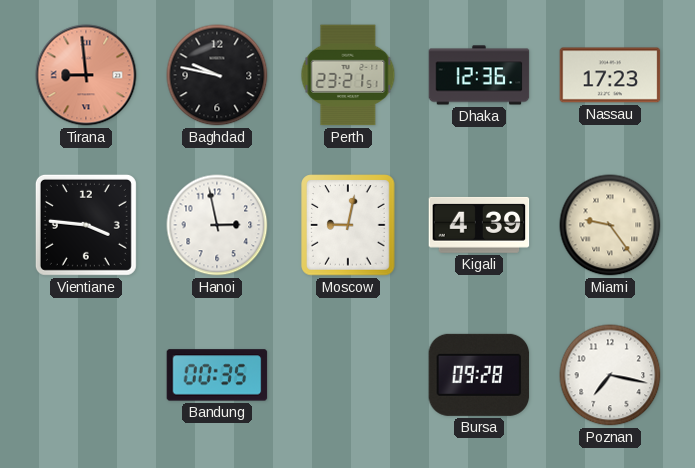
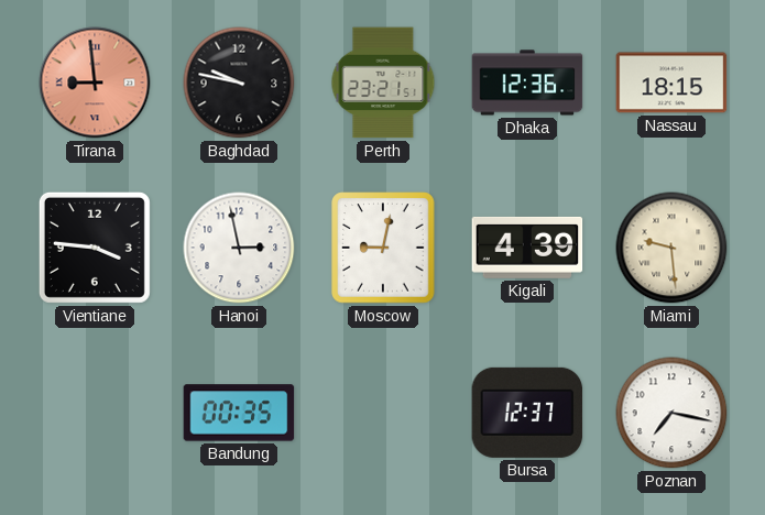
Nassau: 17:23 -> 18:15
Miami: 9:24 -> 9:29
Bursa: 09:28 -> 12:37
